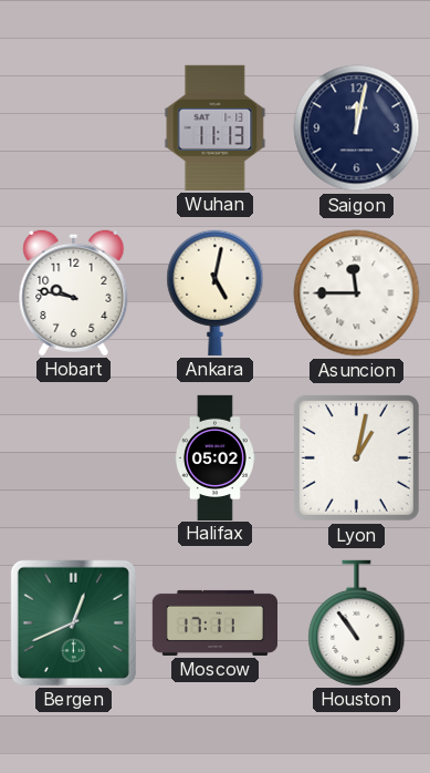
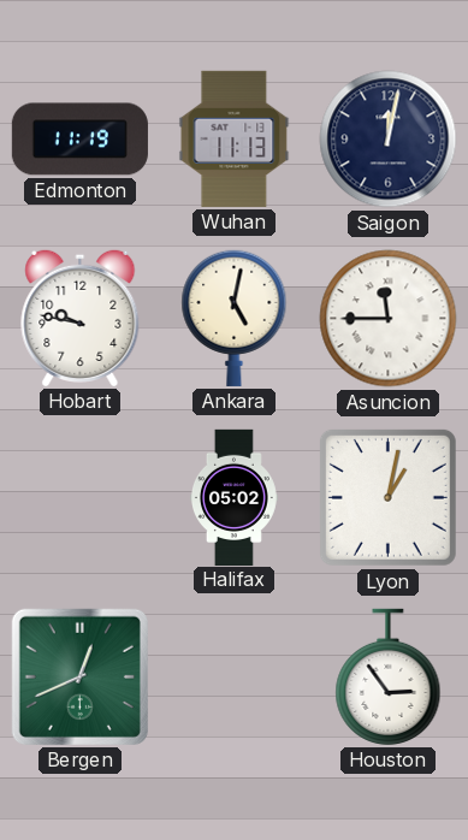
Edmonton: none -> 11:19
Moscow: 17:11 -> none
Houston: 10:54 -> 2:54
